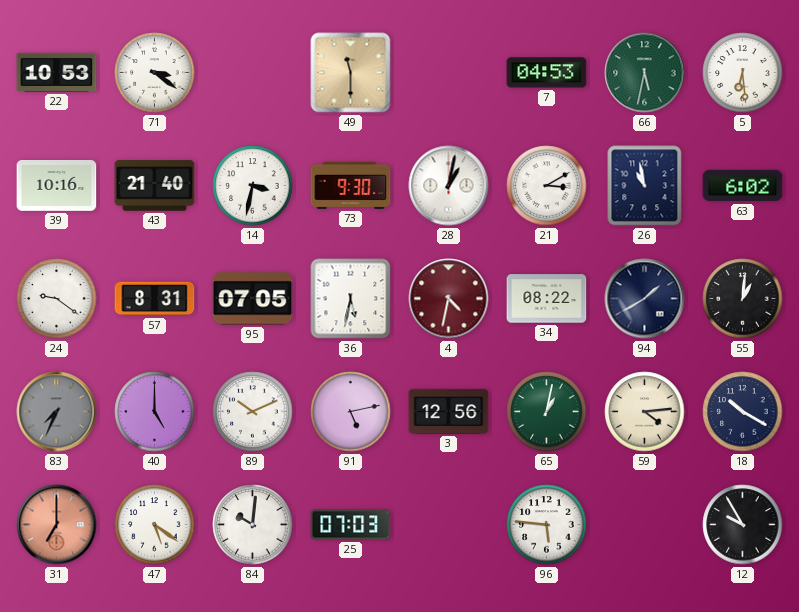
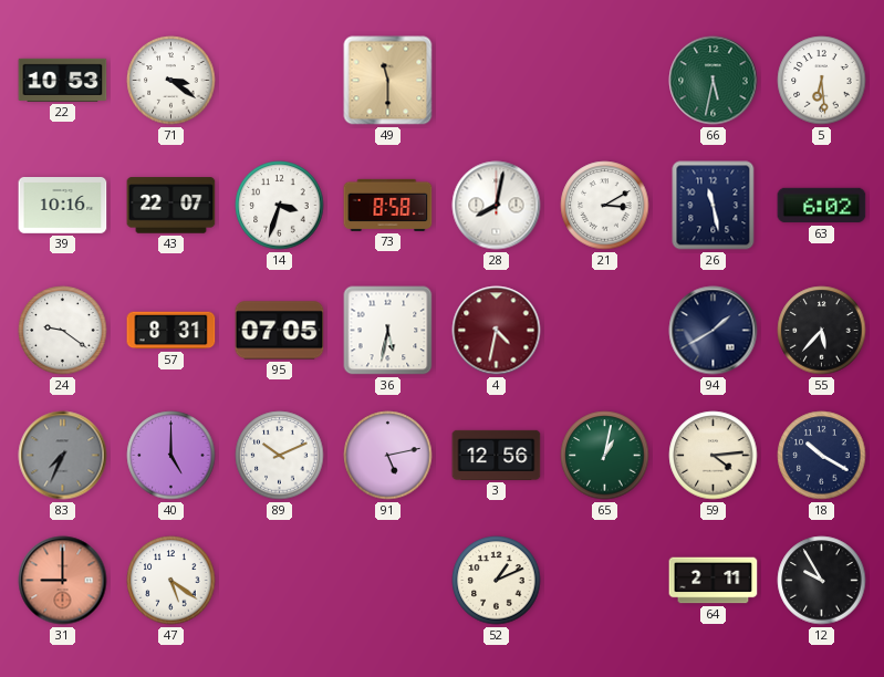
7: 04:53 -> none
43: 21:40 -> 22:07
14: 3:32 -> 3:33
73: 9:30 -> 8:58
28: 1:02 -> 8:02
26: 10:58 -> 11:28
34: 08:22 -> none
55: 1:01 -> 5:37
31: 7:00 -> 9:00
84: 10:01 -> none
25: 07:03 -> none
52: none -> 1:11
96: 5:46 -> none
64: none -> 2:11
